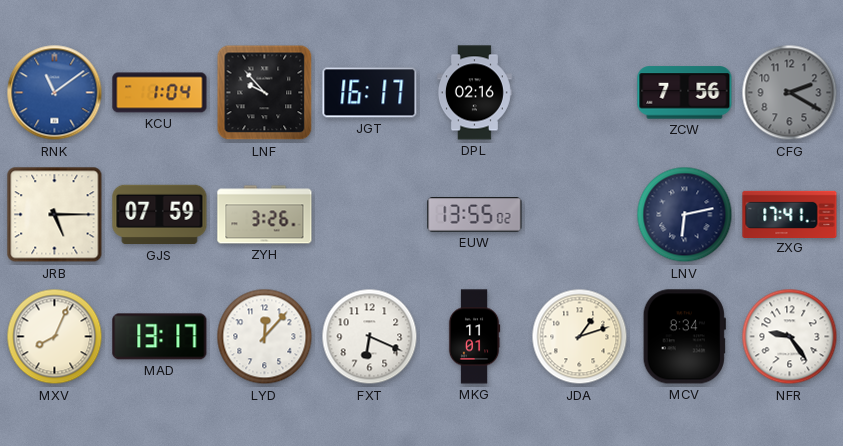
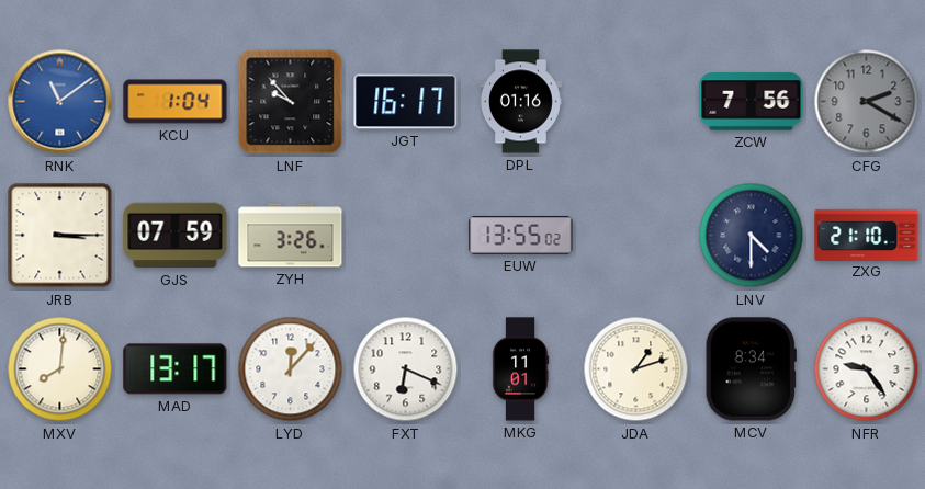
DPL: 02:16 -> 01:16
JRB: 5:15 -> 3:15
LNV: 6:13 -> 4:30
ZXG: 17:41 -> 21:10
MXV: 8:04 -> 8:01
